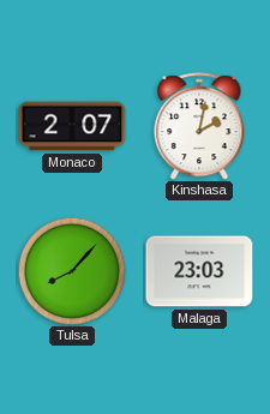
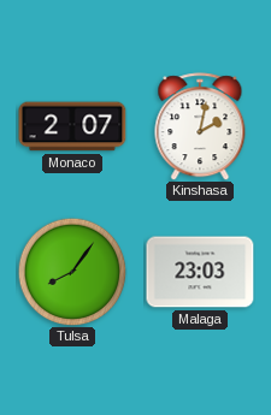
Tulsa: 8:07 -> 8:06
